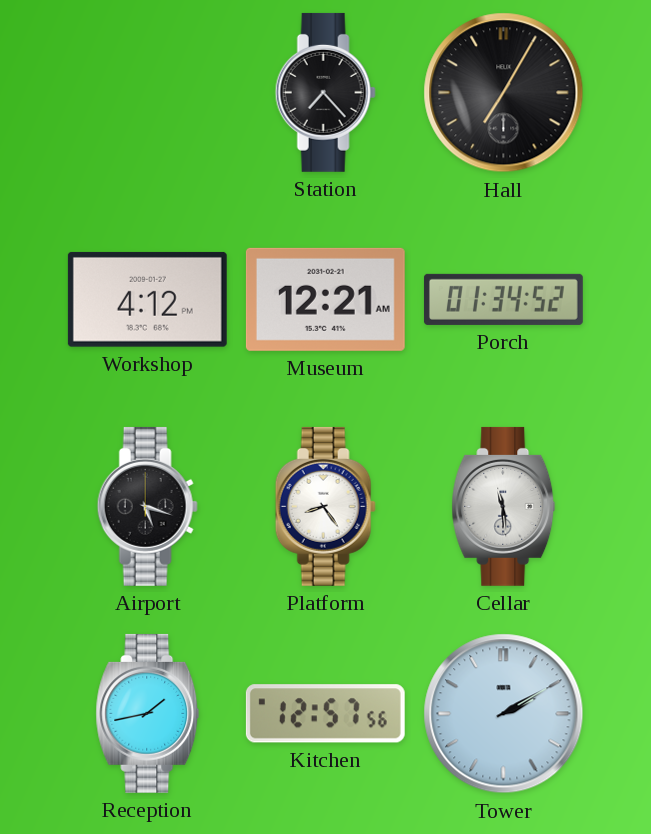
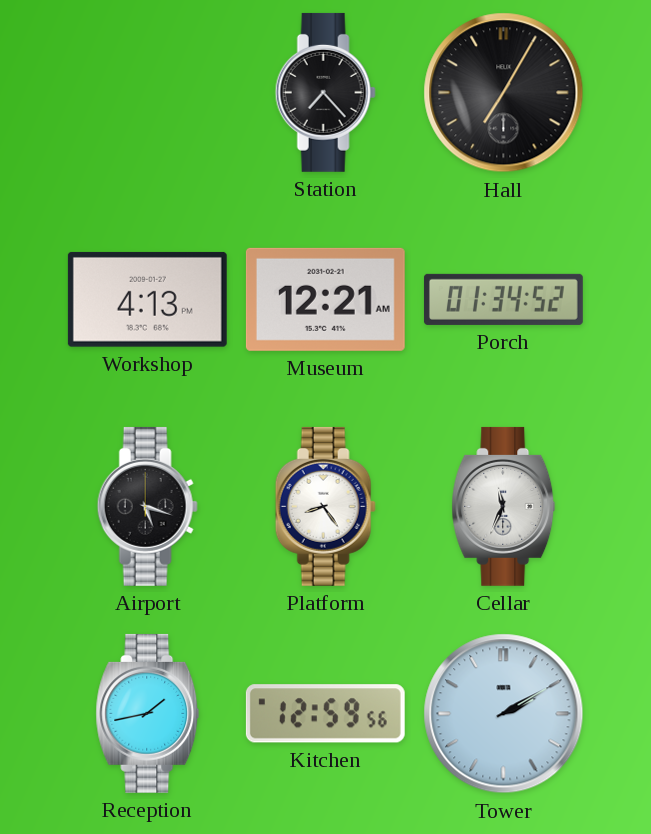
Workshop: 4:12 -> 4:13
Cellar: 11:29 -> 11:34
Kitchen: 12:57 -> 12:59
